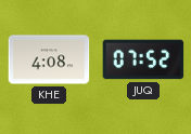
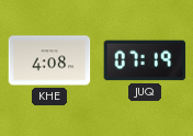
JUQ: 07:52 -> 07:19
